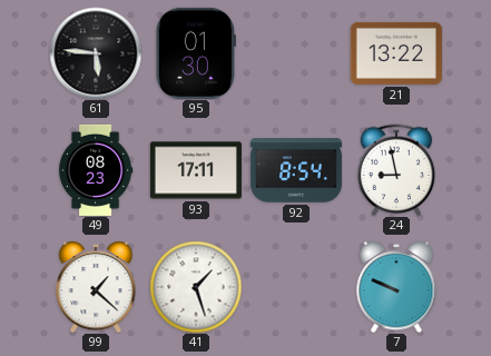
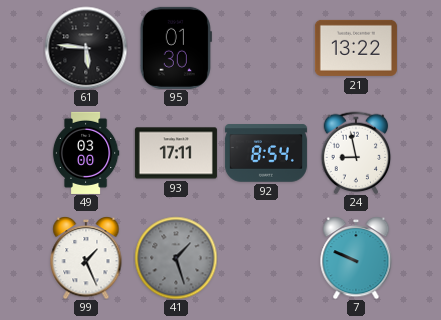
49: 08:23 -> 03:00
99: 1:22 -> 1:26
41 dial: white -> grey
